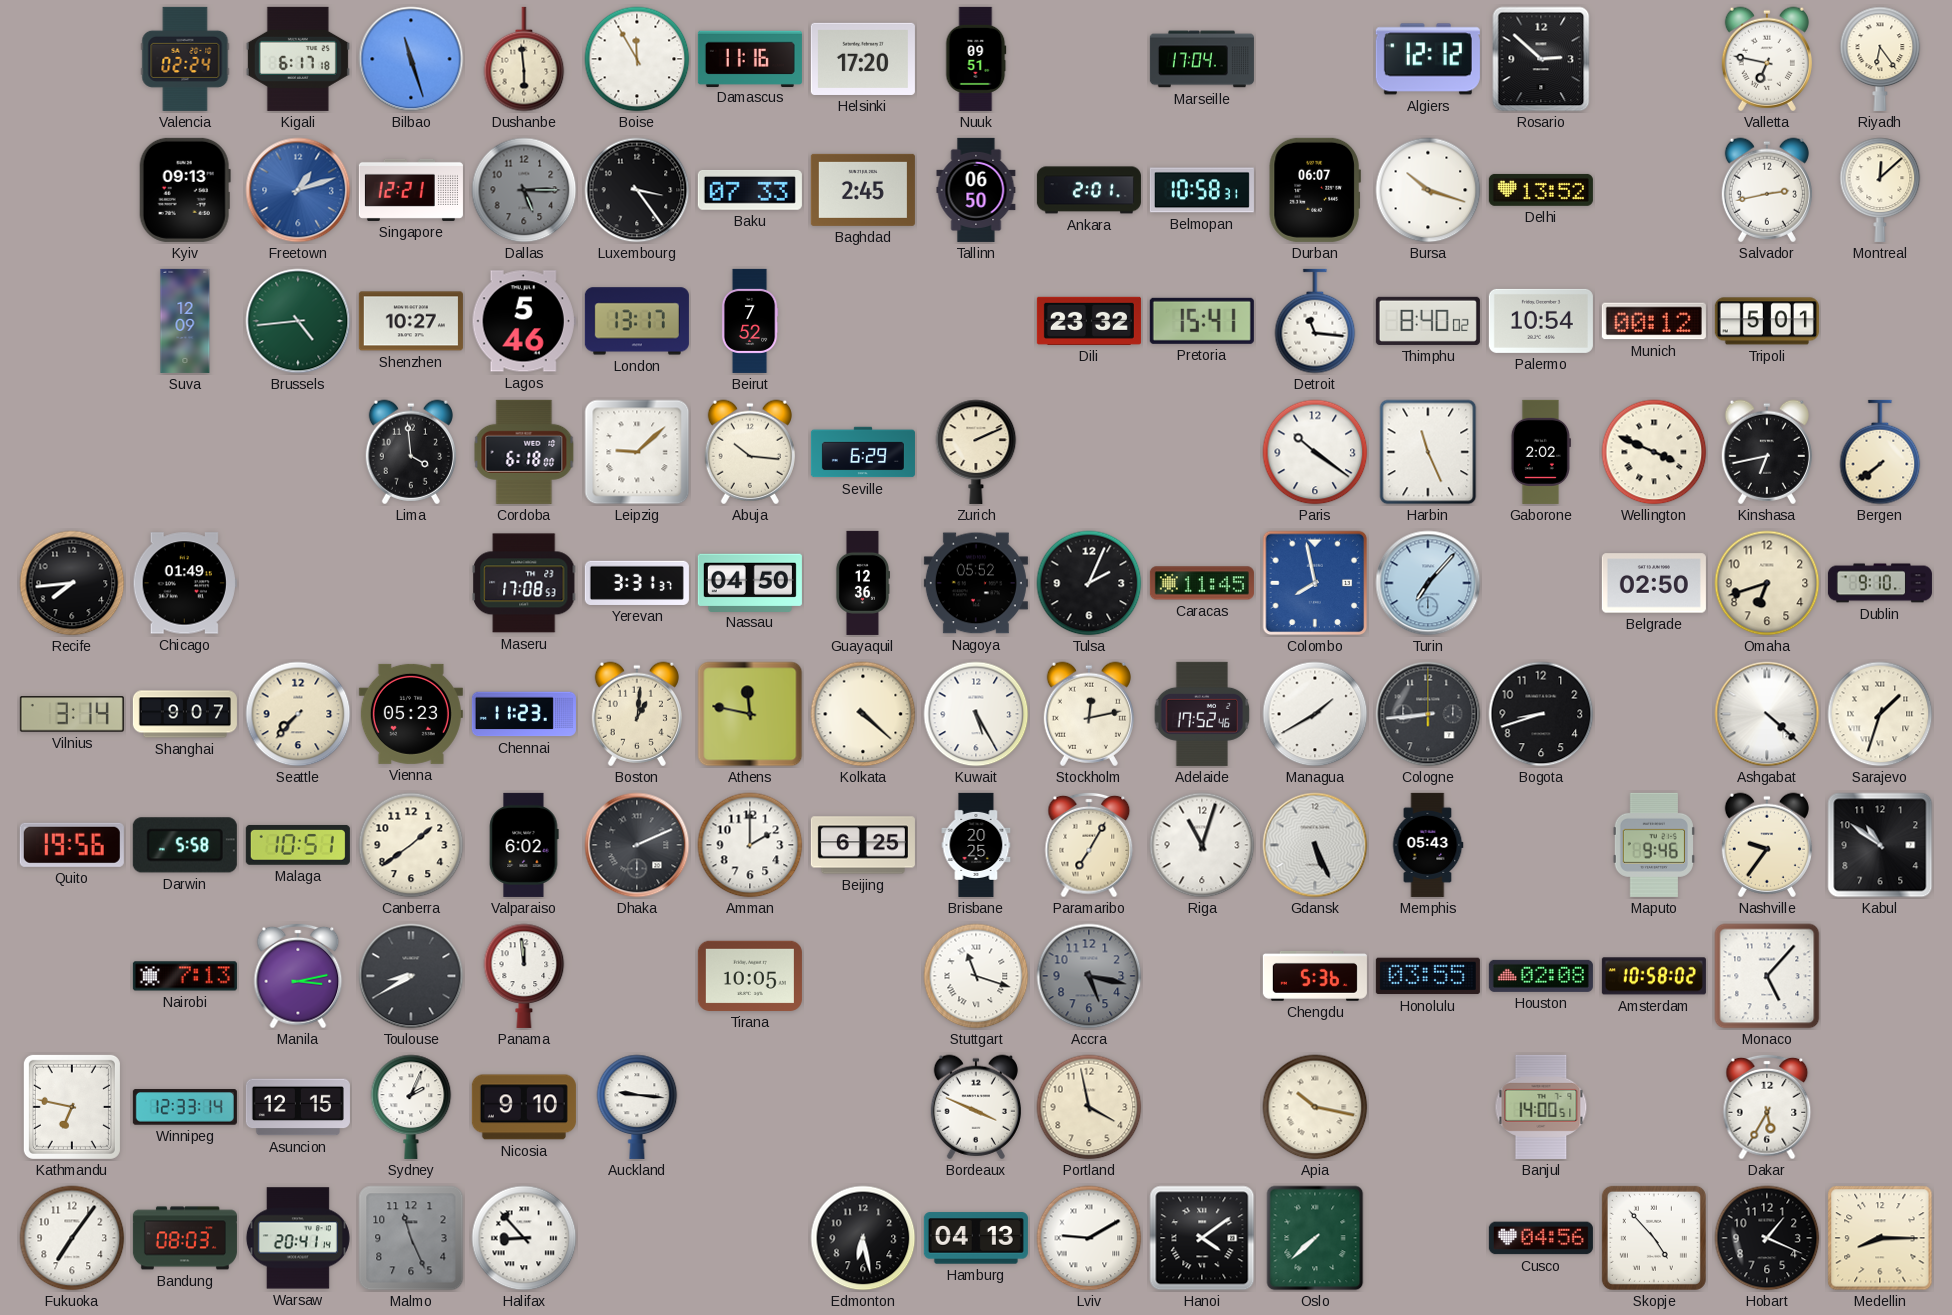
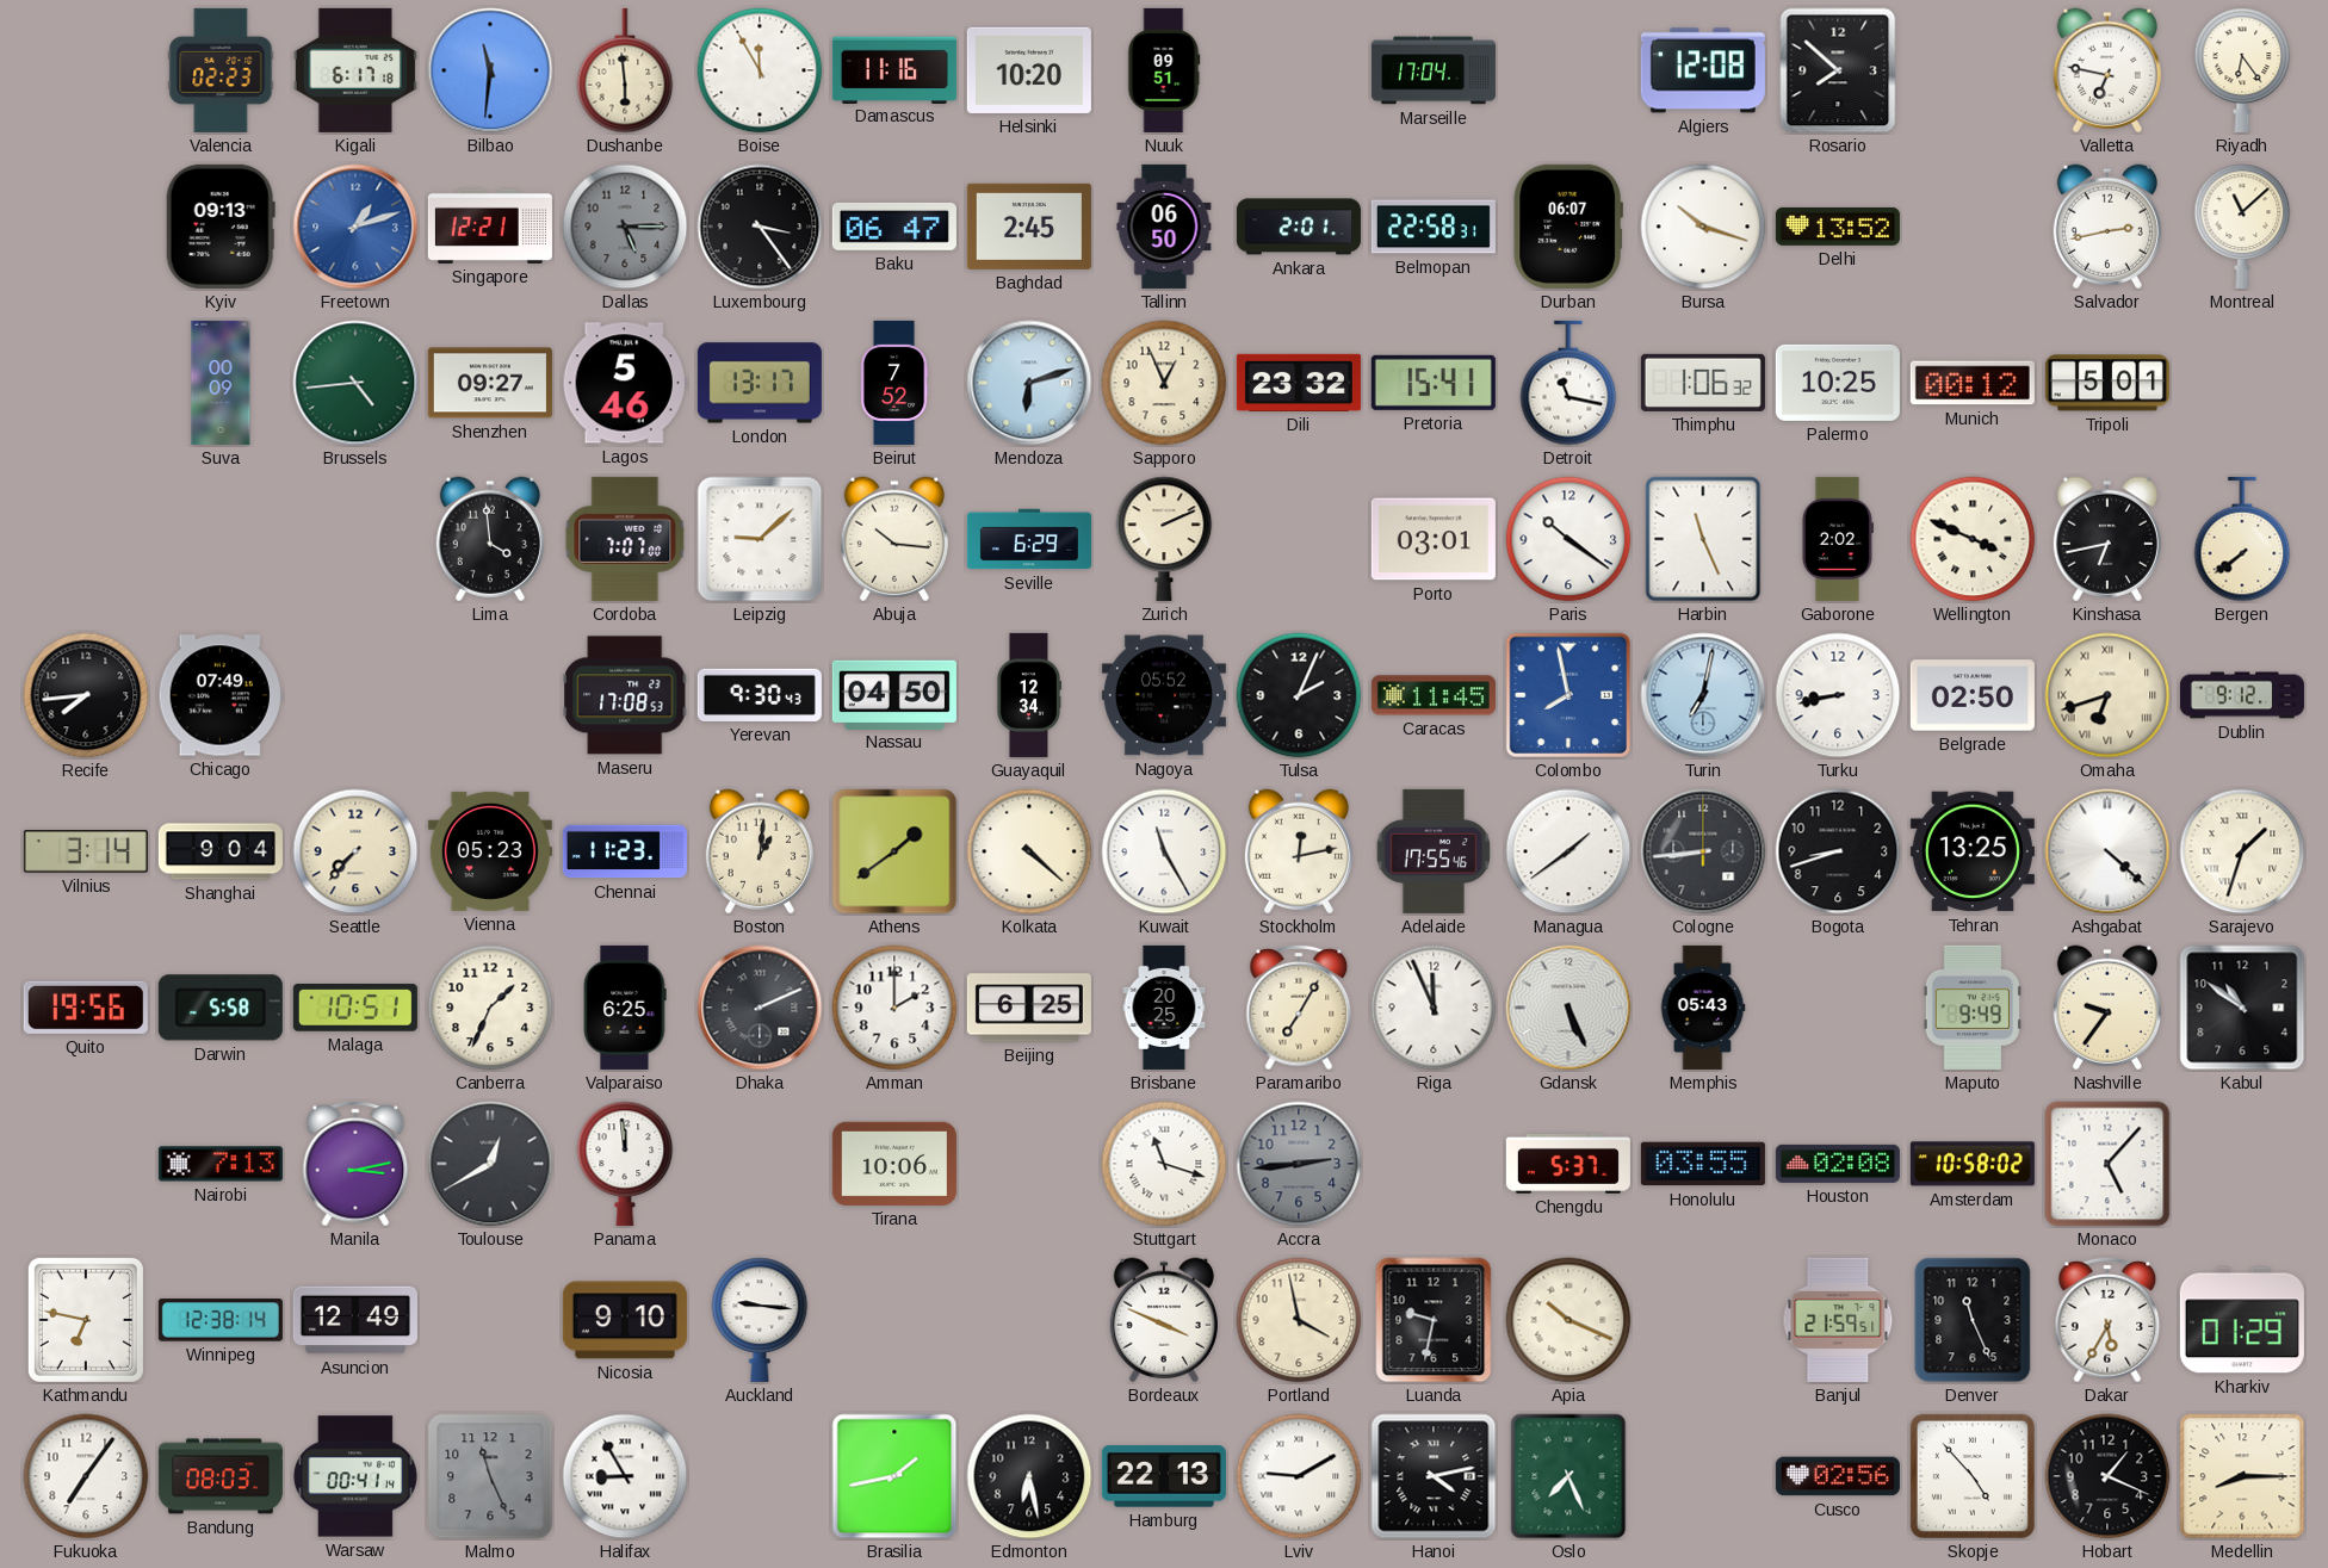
Valencia: 02:24 -> 02:23
Bilbao: 11:27 -> 11:31
Helsinki: 17:20 -> 10:20
Algiers: 12:12 -> 12:08
Rosario: 2:52 -> 7:52
Baku: 07:33 -> 06:47
Belmopan: 10:58 -> 22:58
Montreal: 12:08 -> 11:08
Suva: 12:09 -> 00:09
Shenzhen: 10:27 -> 09:27
Mendoza: none -> 6:12
Sapporo: none -> 12:56
Detroit: 11:16 -> 11:17
Thimphu: 8:40 -> 1:06
Palermo: 10:54 -> 10:25
Cordoba: 6:18 -> 7:07
Porto: none -> 03:01
Chicago: 01:49 -> 07:49
Yerevan: 3:31 -> 9:30
Guayaquil: 12:36 -> 12:34
Turin: 7:07 -> 7:02
Turku: none -> 8:43
Omaha numerals: Arabic -> Roman
Dublin: 9:10 -> 9:12
Shanghai: 9:07 -> 9:04
Athens: 11:47 -> 1:39
Kuwait: 5:25 -> 11:25
Adelaide: 17:52 -> 17:55
Managua: 1:40 -> 1:39
Tehran: none -> 13:25
Canberra: 1:39 -> 1:34
Valparaiso: 6:02 -> 6:25
Riga: 11:03 -> 11:56
Maputo: 9:46 -> 9:49
Toulouse: 8:40 -> 12:40
Tirana: 10:05 -> 10:06
Accra: 5:17 -> 2:44
Chengdu: 5:36 -> 5:37
Winnipeg: 12:33 -> 12:38
Asuncion: 12:15 -> 12:49
Sydney: 2:04 -> none
Luanda: none -> 9:32
Apia: 10:17 -> 10:19
Banjul: 14:00 -> 21:59
Denver: none -> 11:26
Kharkiv: none -> 01:29
Warsaw: 20:41 -> 00:41
Halifax: 8:53 -> 8:55
Brasilia: none -> 1:43
Hamburg: 04:13 -> 22:13
Hanoi: 4:09 -> 4:13
Oslo: 7:38 -> 7:26
Cusco: 04:56 -> 02:56
